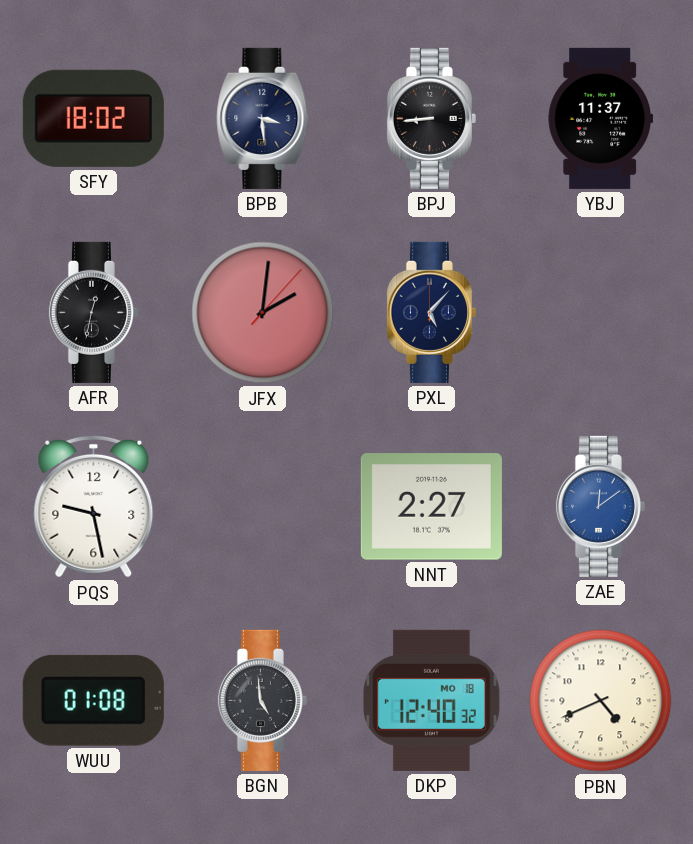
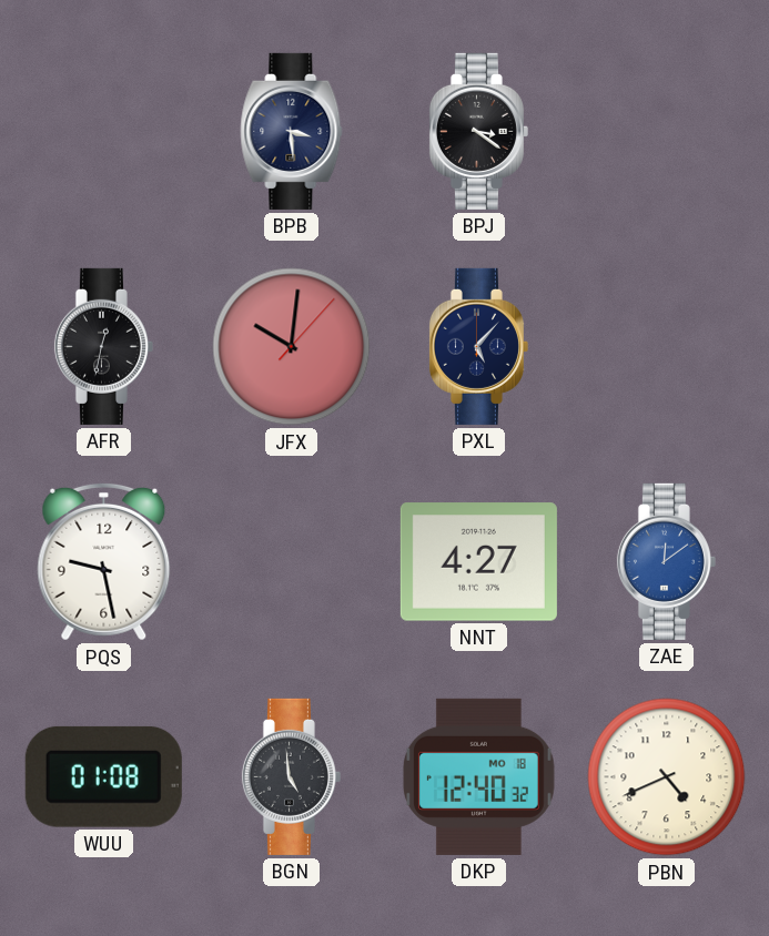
SFY: 18:02 -> none
BPJ: 8:44 -> 3:21
YBJ: 11:37 -> none
JFX: 2:01 -> 10:01
NNT: 2:27 -> 4:27
